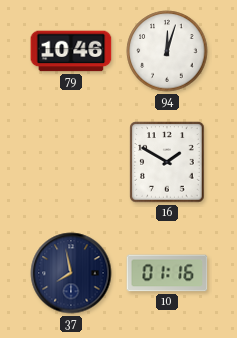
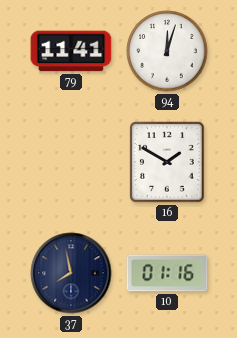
79: 10:46 -> 11:41
